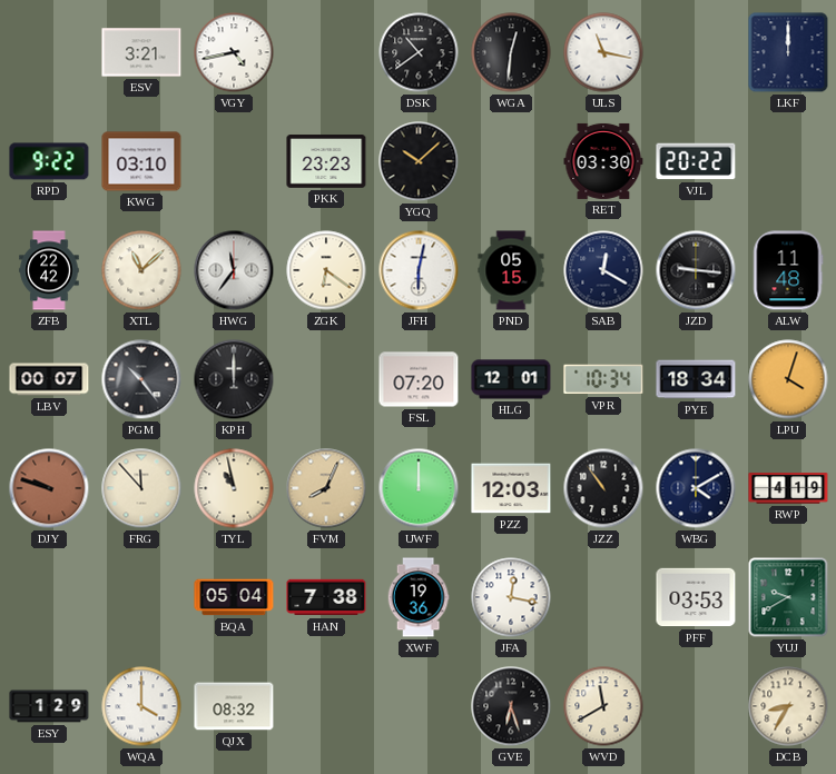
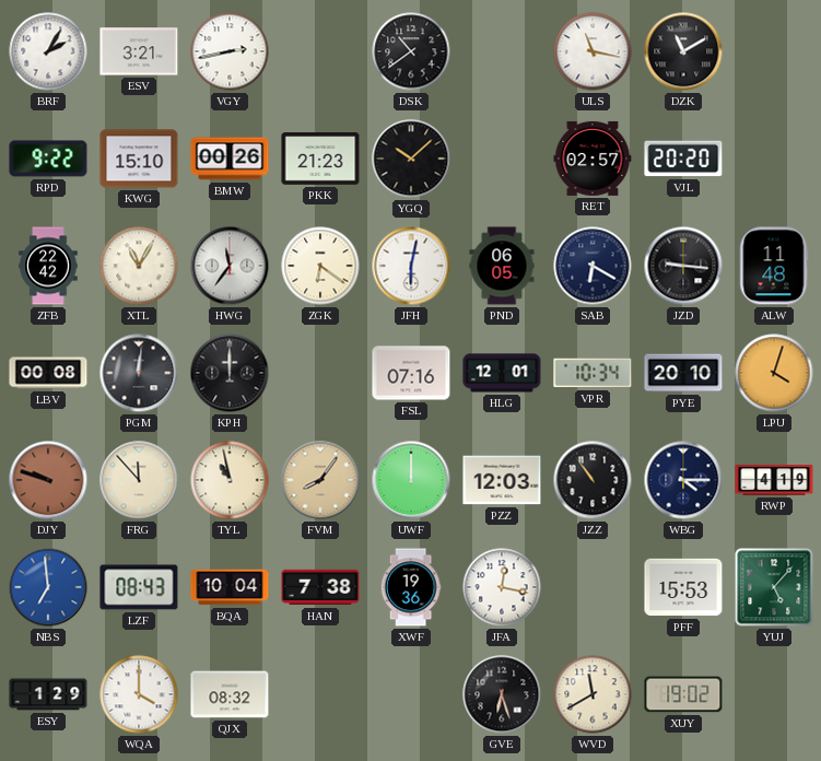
BRF: none -> 2:05
VGY: 4:43 -> 2:43
WGA: 12:31 -> none
DZK: none -> 11:10
LKF: 12:00 -> none
KWG: 03:10 -> 15:10
BMW: none -> 00:26
PKK: 23:23 -> 21:23
RET: 03:30 -> 02:57
VJL: 20:22 -> 20:20
XTL: 11:08 -> 11:05
PND: 05:15 -> 06:05
SAB: 12:20 -> 6:20
LBV: 00:07 -> 00:08
PGM: 10:24 -> 12:01
FSL: 07:20 -> 07:16
PYE: 18:34 -> 20:10
FVM: 8:04 -> 8:06
WBG: 4:10 -> 4:15
NBS: none -> 6:59
LZF: none -> 08:43
BQA: 05:04 -> 10:04
PFF: 03:53 -> 15:53
YUJ: 9:40 -> 5:07
XUY: none -> 19:02
DCB: 8:35 -> none
